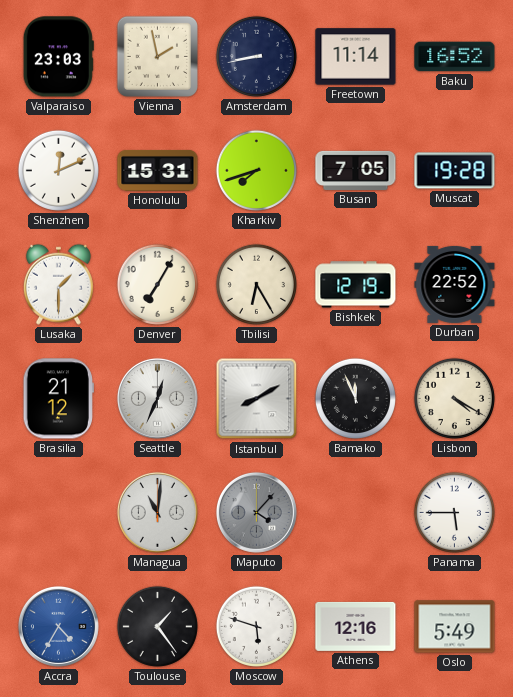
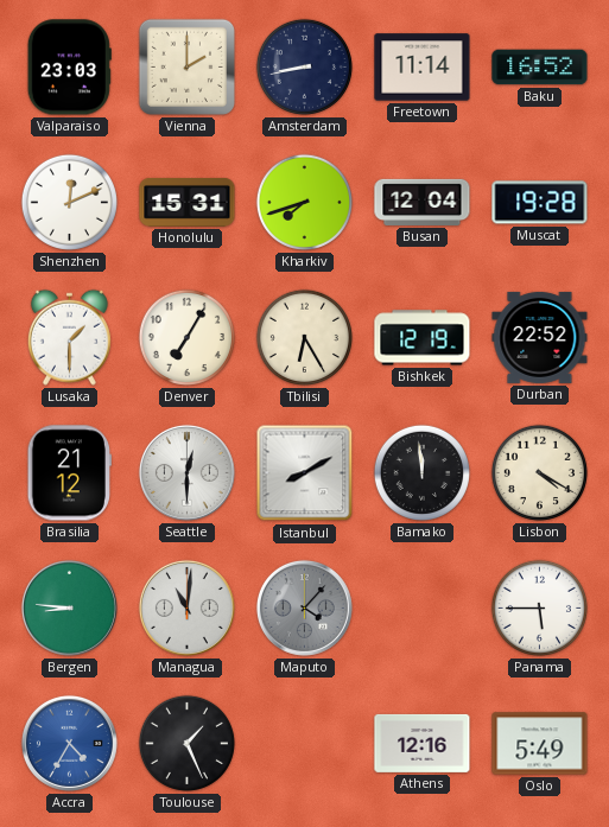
Vienna: 1:58 -> 2:00
Busan: 7:05 -> 12:04
Seattle: 12:34 -> 12:30
Bamako: 11:56 -> 11:59
Bergen: none -> 8:46
Toulouse: 1:24 -> 1:26
Moscow: 5:48 -> none
